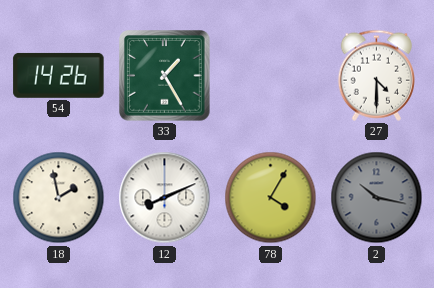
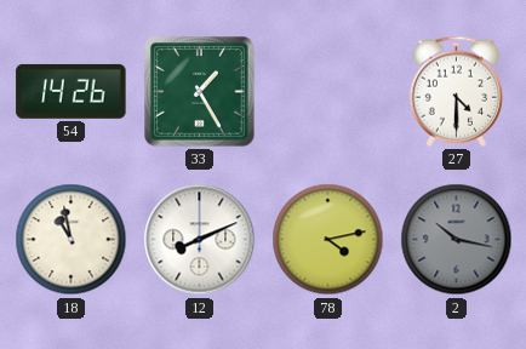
18: 1:58 -> 10:58
78: 4:05 -> 4:13
